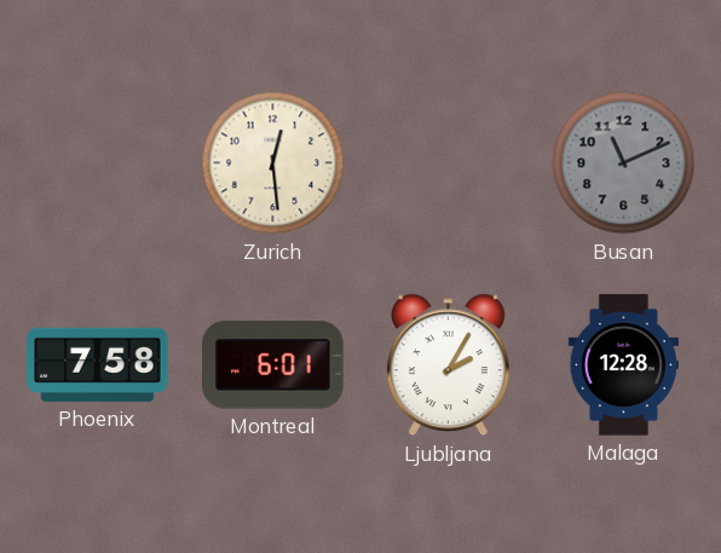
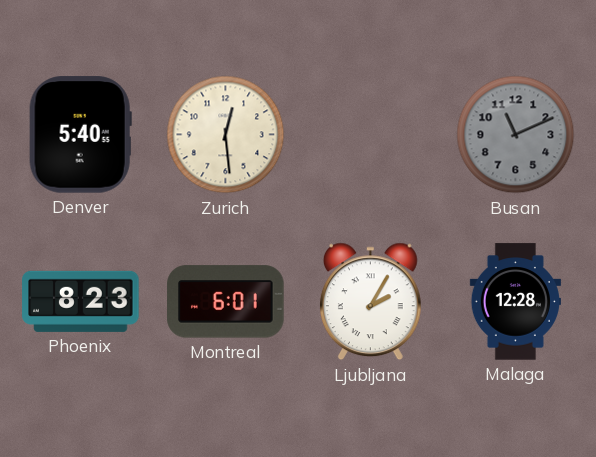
Denver: none -> 5:40
Phoenix: 7:58 -> 8:23
